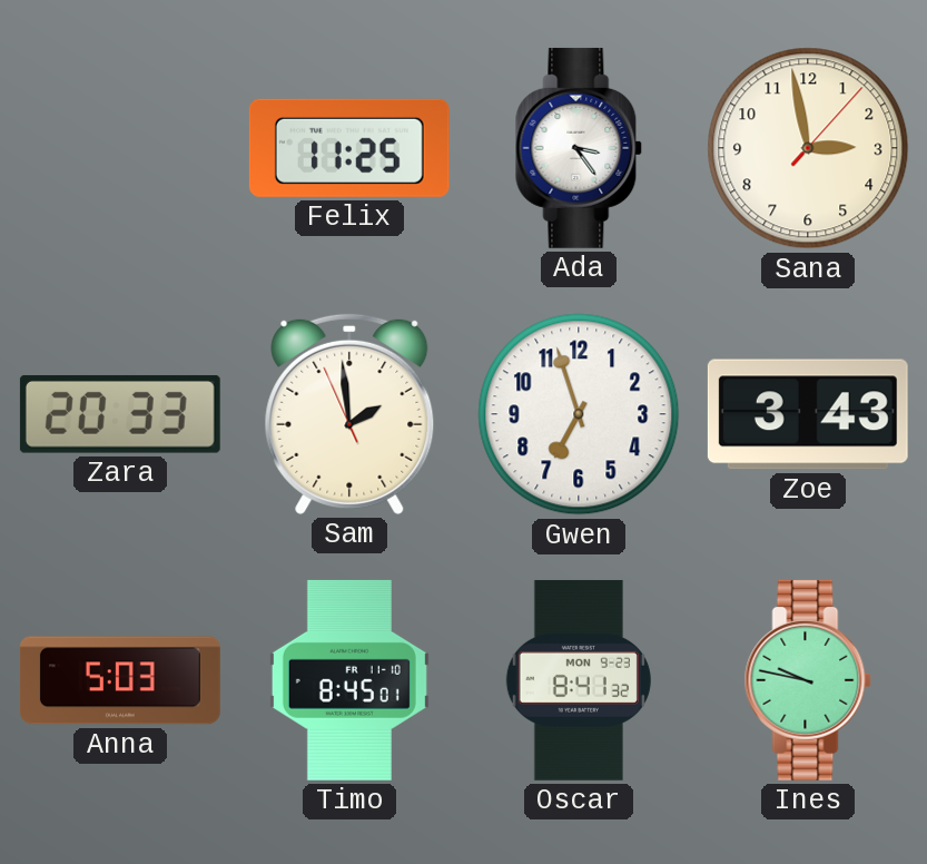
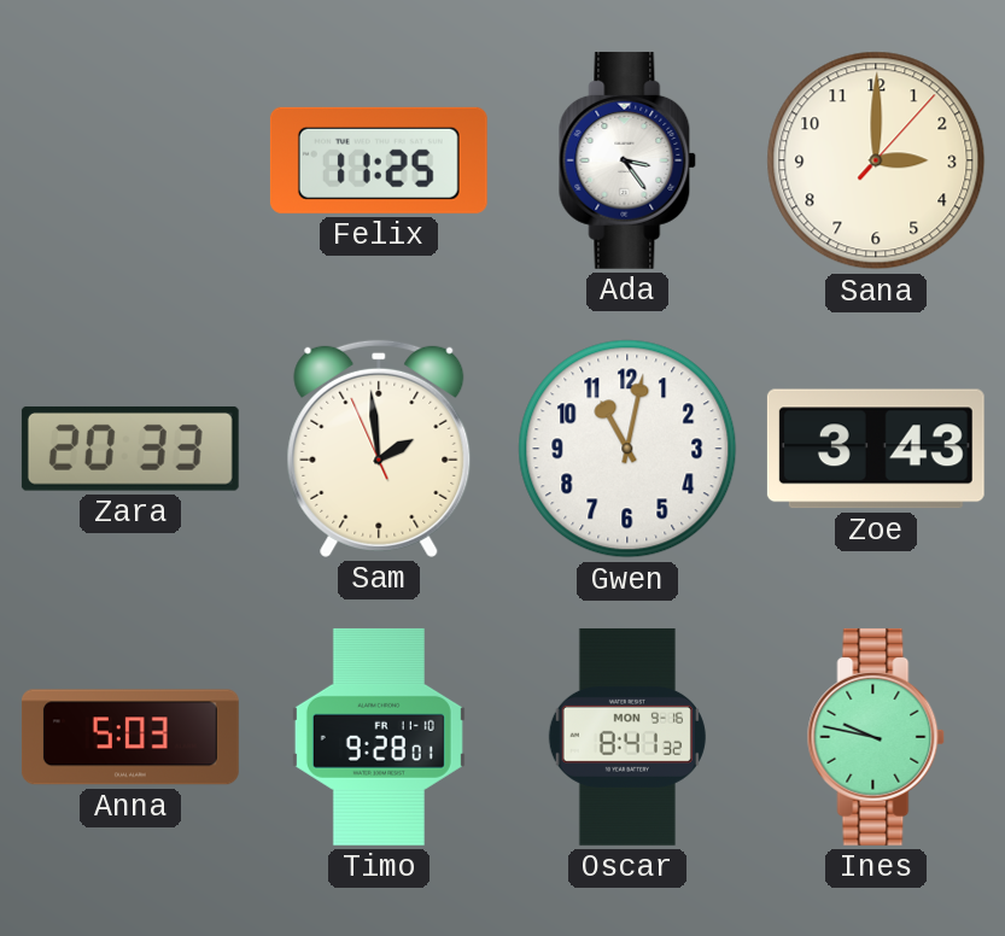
Sana: 2:58 -> 3:00
Gwen: 6:57 -> 11:02
Timo: 8:45 -> 9:28
Oscar date: MON 9-23 -> MON 9-16
